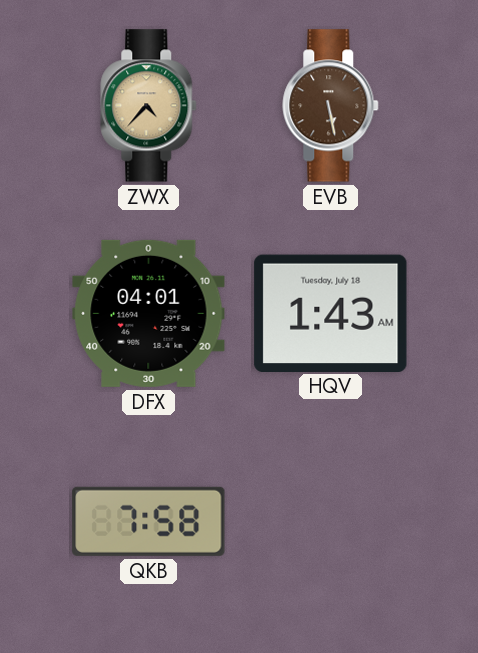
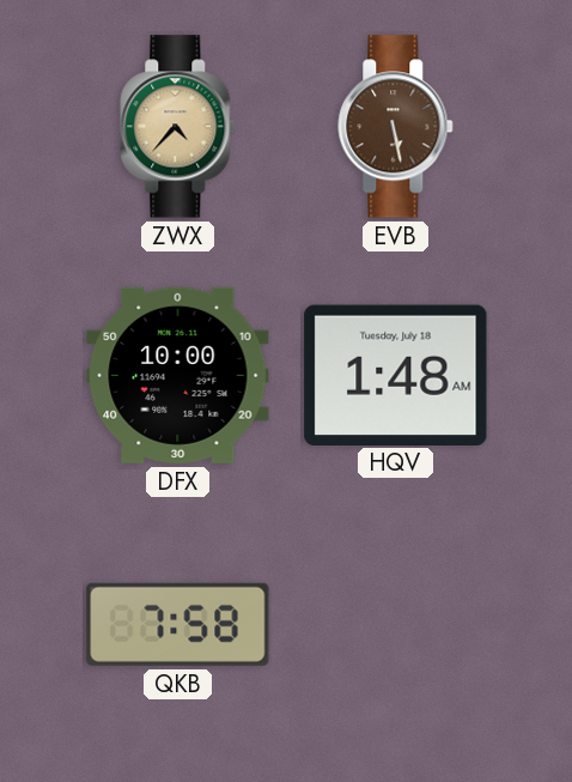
DFX: 04:01 -> 10:00
HQV: 1:43 -> 1:48
